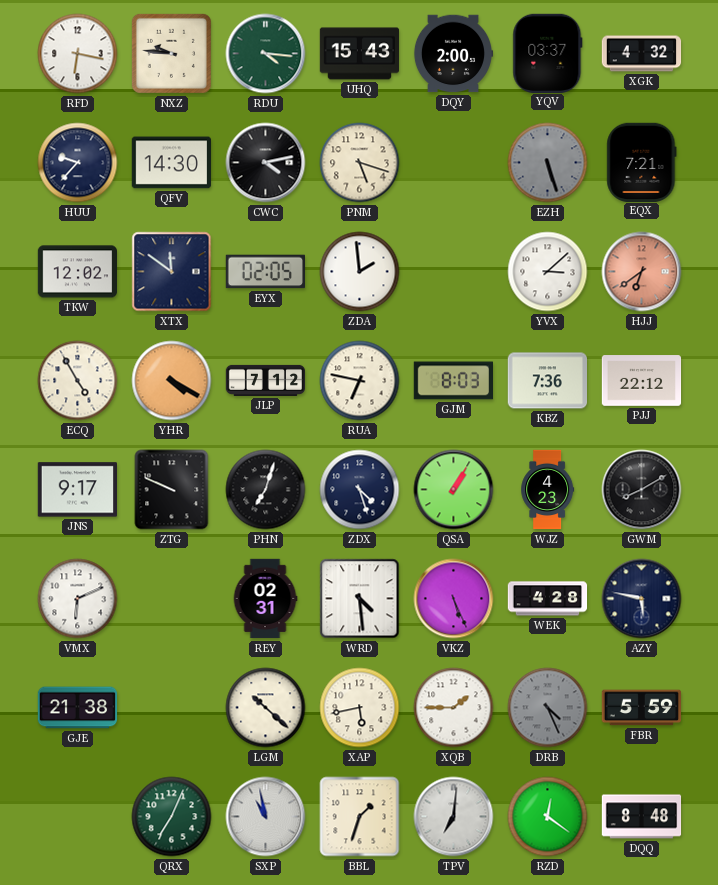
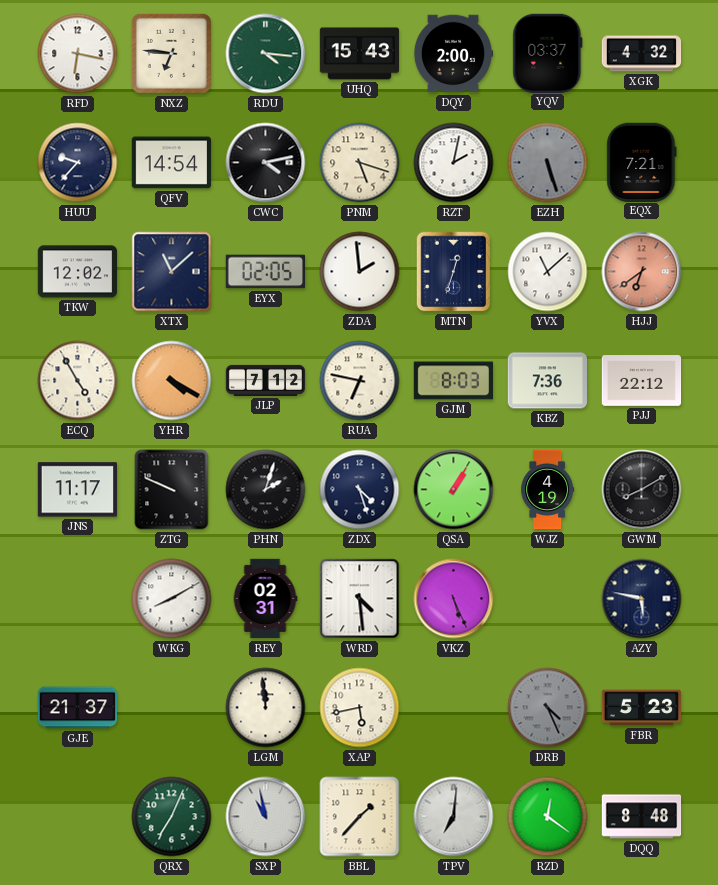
NXZ: 9:46 -> 6:46
QFV: 14:30 -> 14:54
RZT: none -> 2:02
XTX: 11:51 -> 11:08
MTN: none -> 12:33
YVX: 3:08 -> 11:08
JNS: 9:17 -> 11:17
PHN: 7:03 -> 2:03
WJZ: 4:23 -> 4:19
VMX: 6:11 -> none
WKG: none -> 8:10
WEK: 4:28 -> none
GJE: 21:38 -> 21:37
LGM: 10:22 -> 11:59
XQB: 1:45 -> none
FBR: 5:59 -> 5:23
BBL: 1:33 -> 1:37
